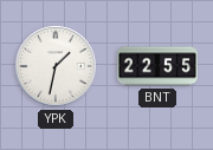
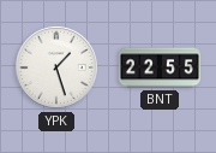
YPK: 1:32 -> 1:27
